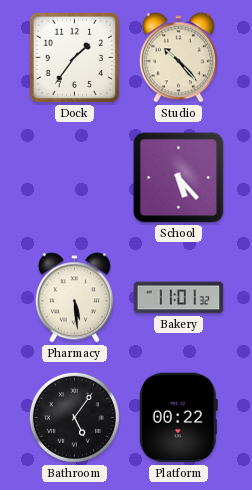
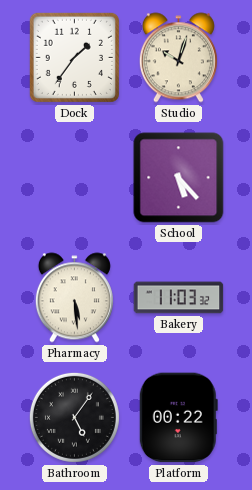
Studio: 10:23 -> 10:03
Bakery: 11:01 -> 11:03
